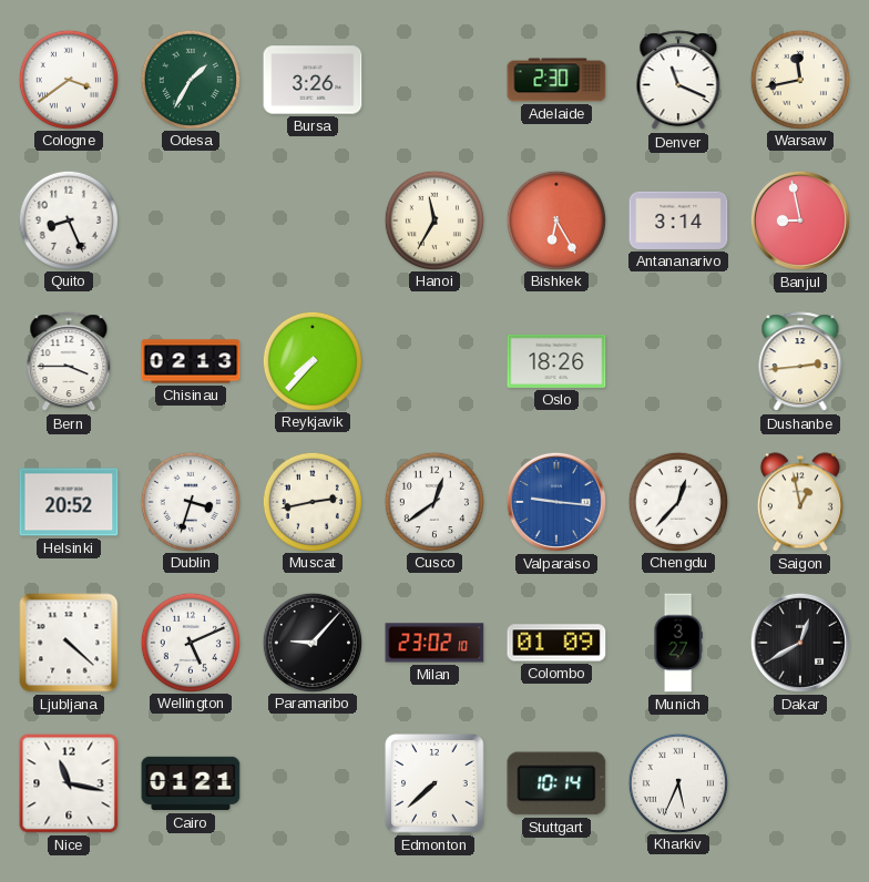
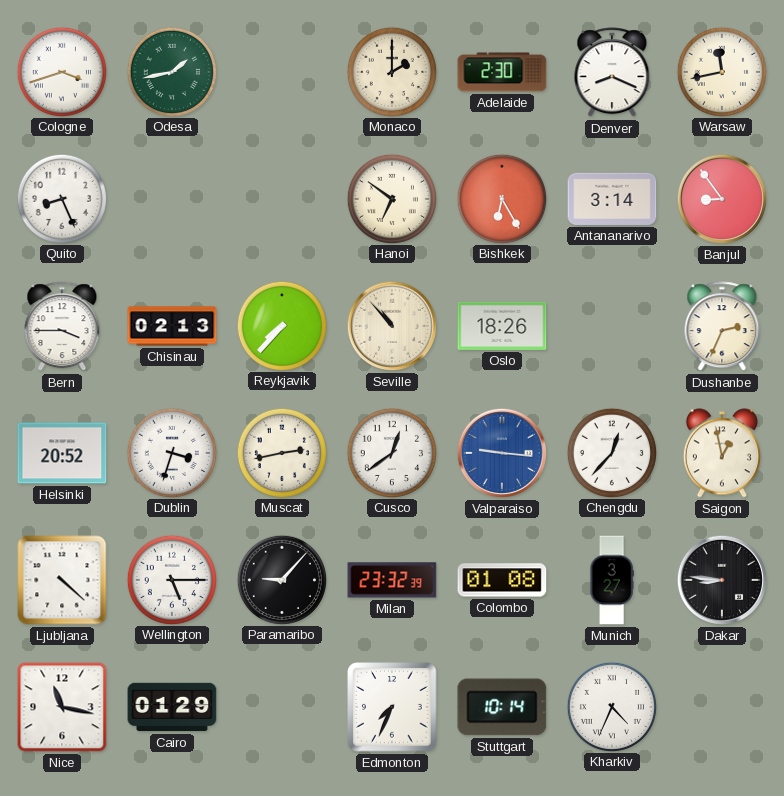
Cologne: 3:39 -> 3:42
Odesa: 1:35 -> 1:43
Bursa: 3:26 -> none
Monaco: none -> 2:00
Denver: 11:19 -> 8:19
Hanoi: 11:35 -> 6:51
Banjul: 8:58 -> 8:54
Seville: none -> 10:53
Dushanbe: 2:44 -> 2:34
Wellington: 5:11 -> 5:15
Milan: 23:02 -> 23:32
Colombo: 01:09 -> 01:08
Dakar: 12:40 -> 8:46
Cairo: 01:21 -> 01:29
Edmonton: 7:38 -> 7:34
Kharkiv: 5:34 -> 4:34
